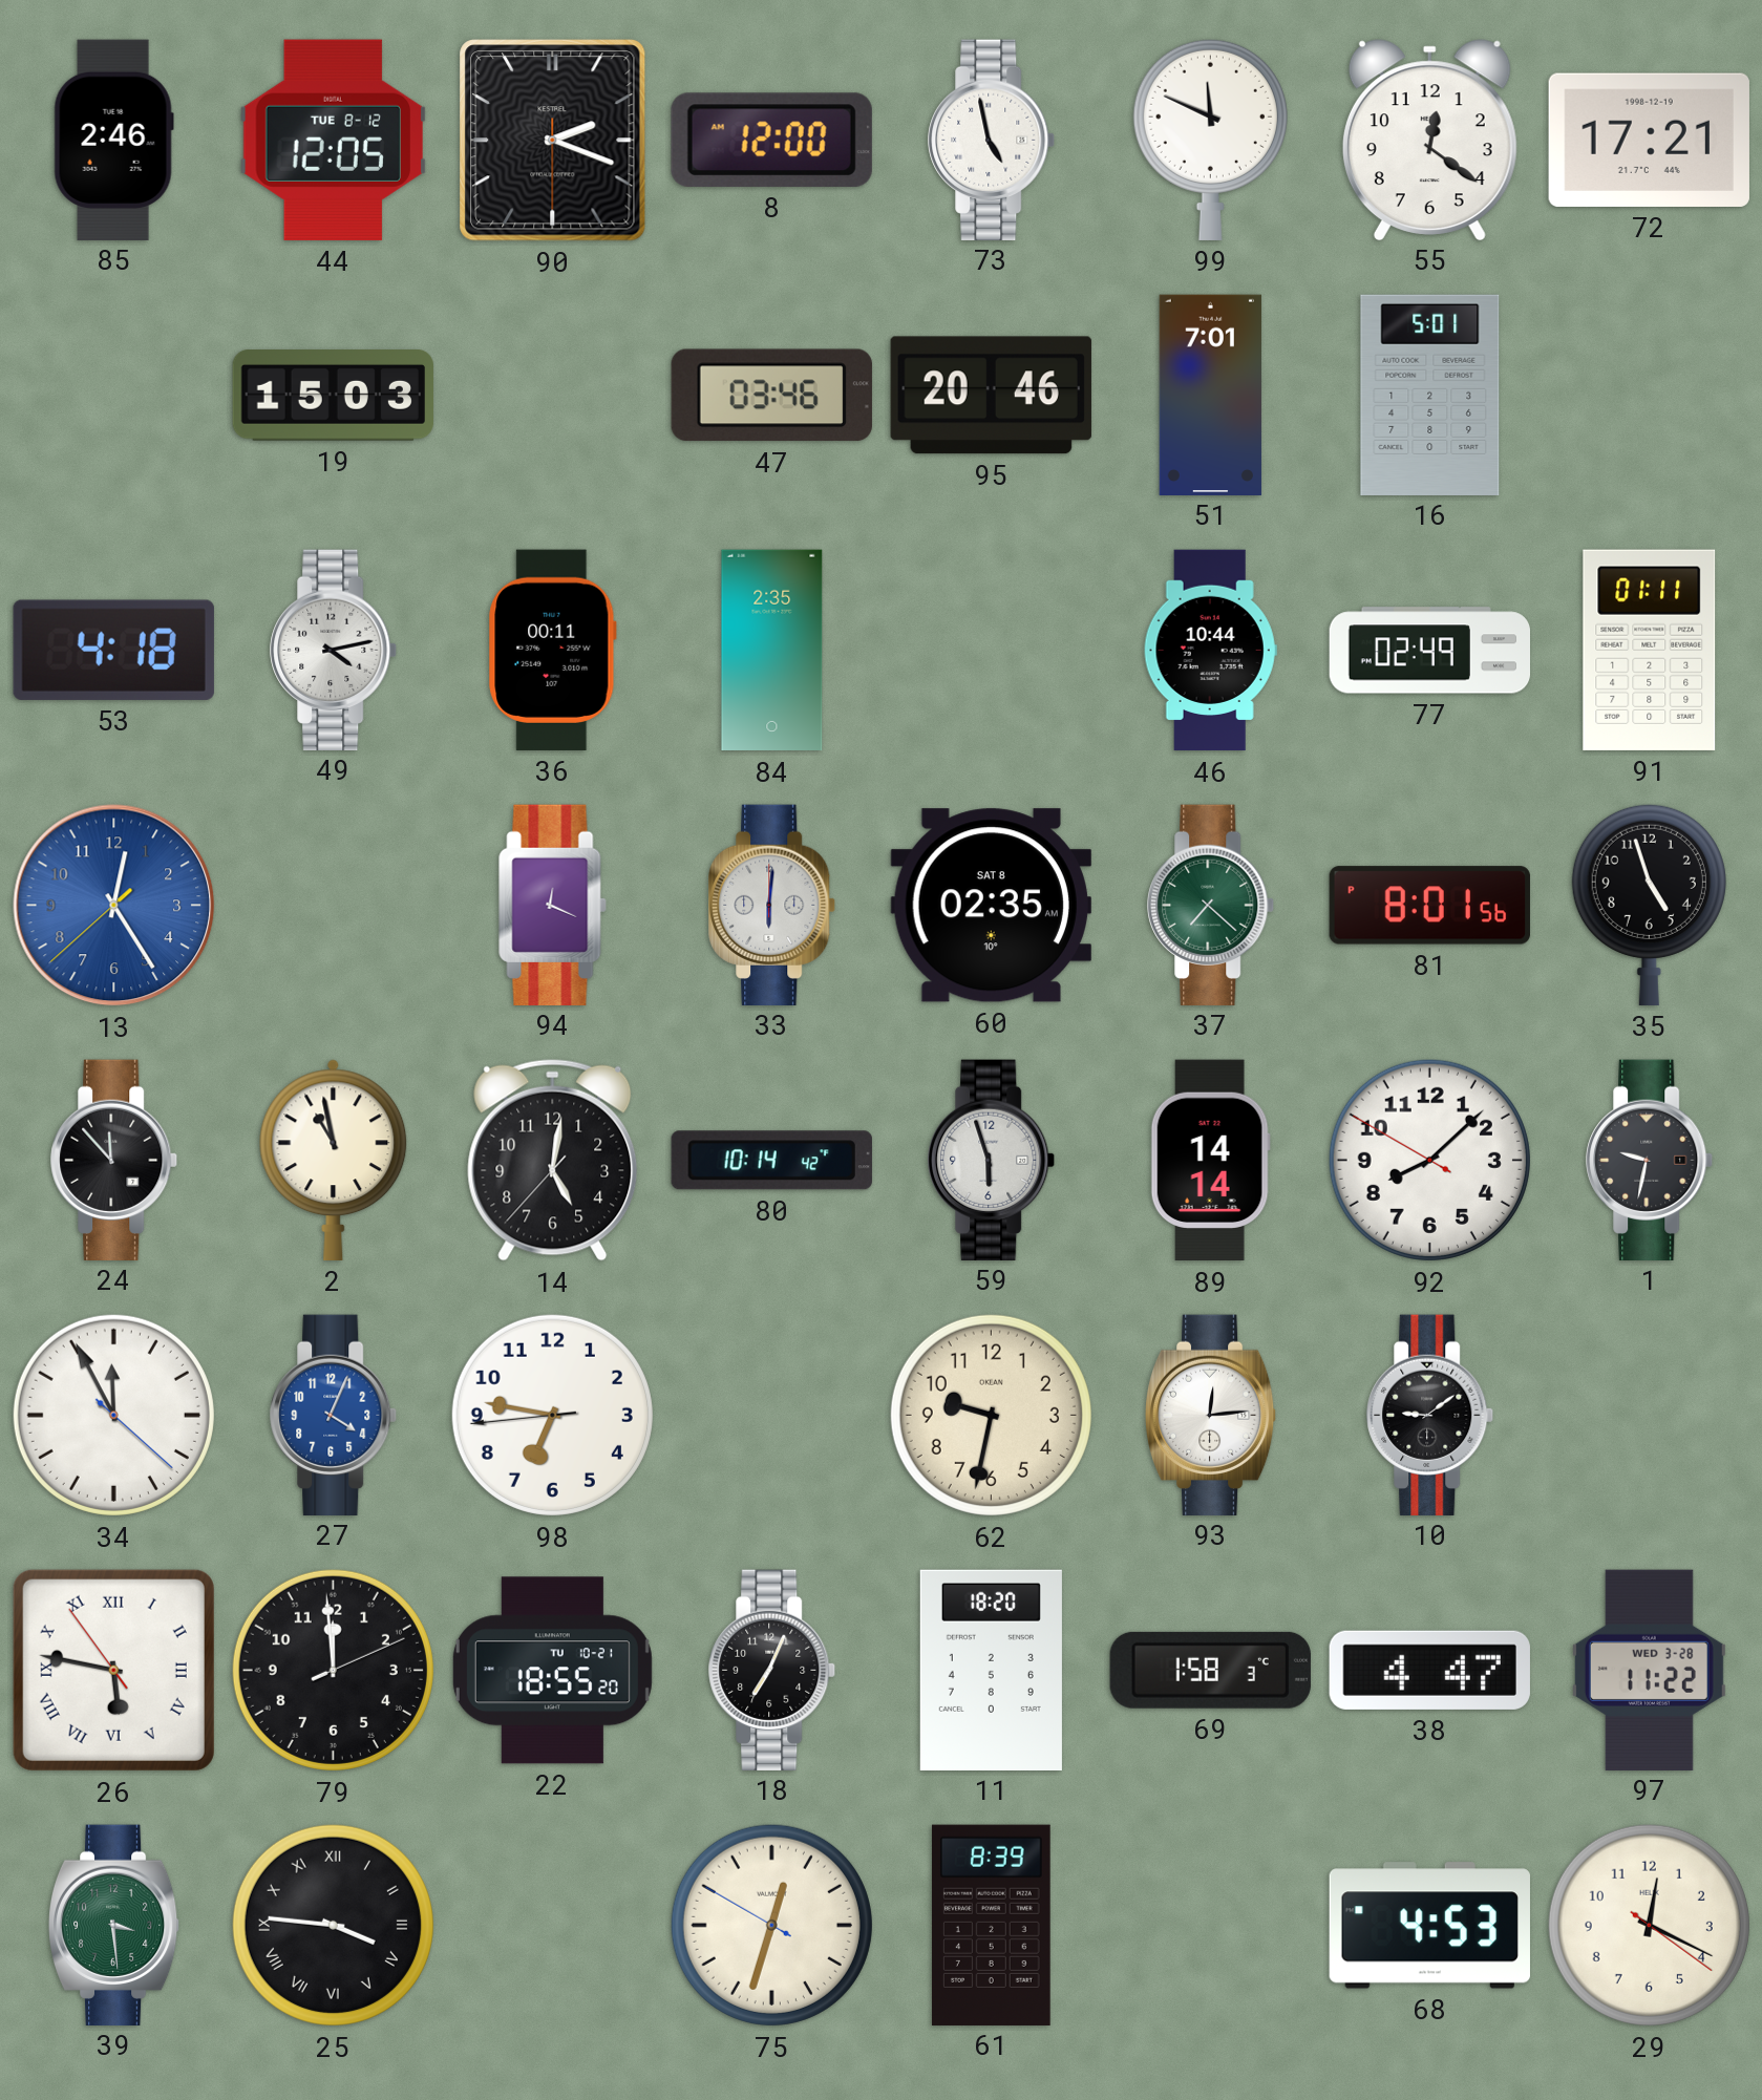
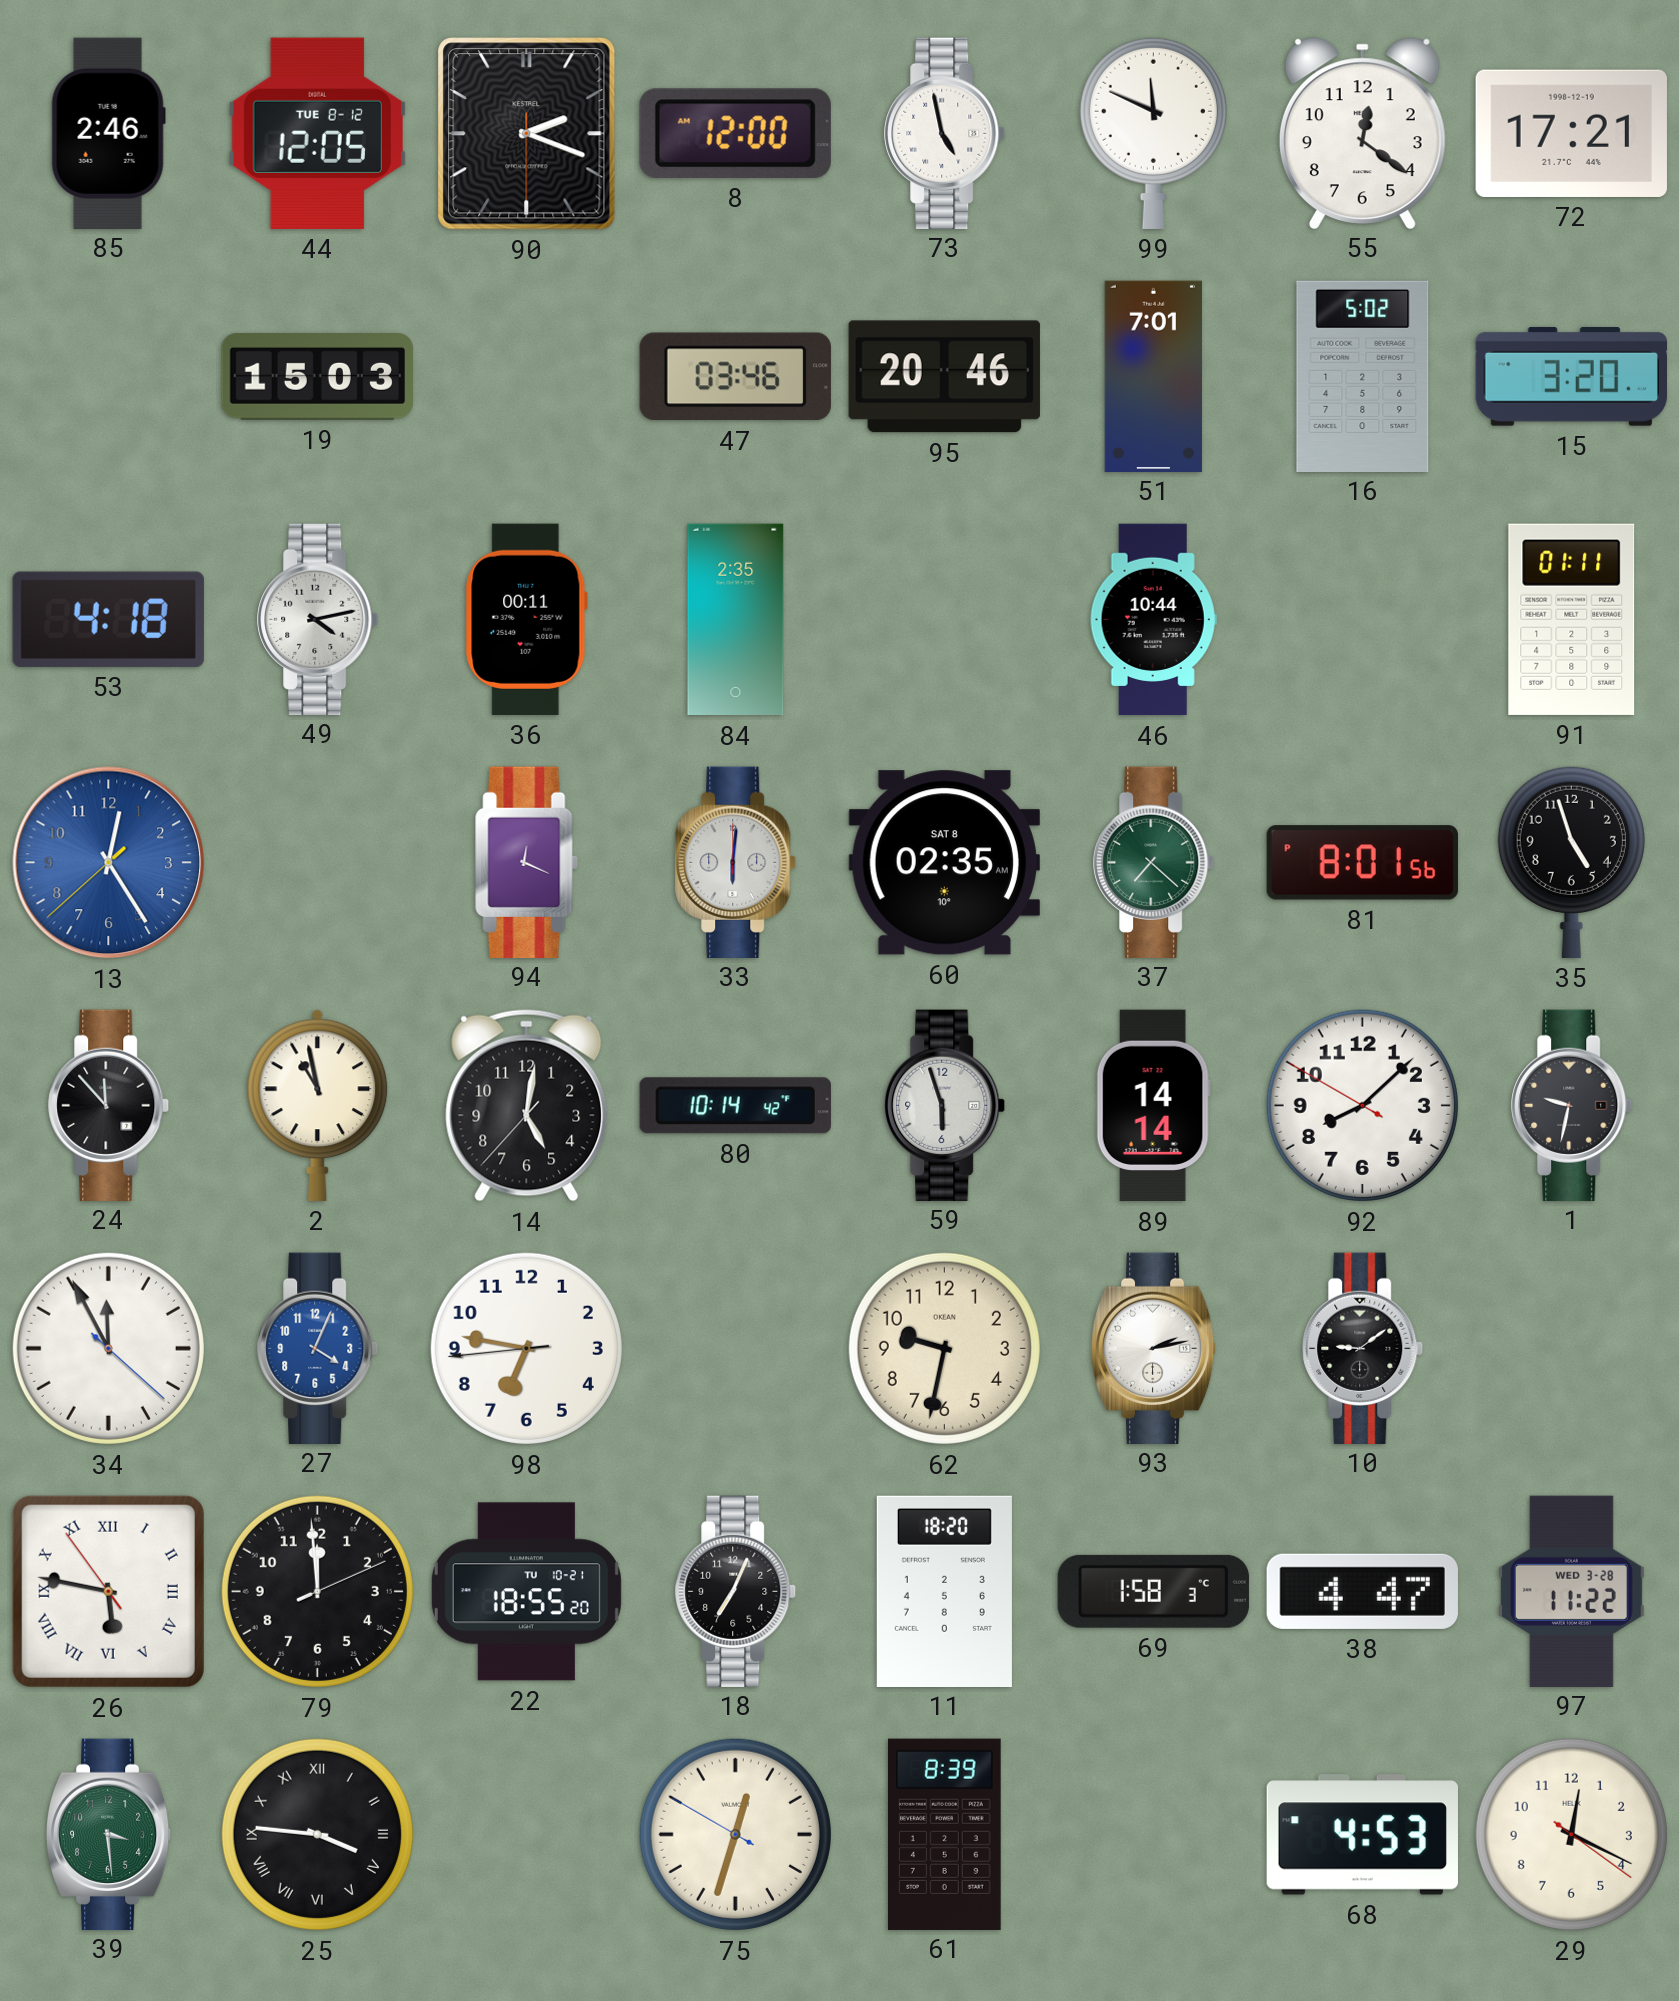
16: 5:01 -> 5:02
15: none -> 3:20
77: 02:49 -> none
93: 12:14 -> 2:13
